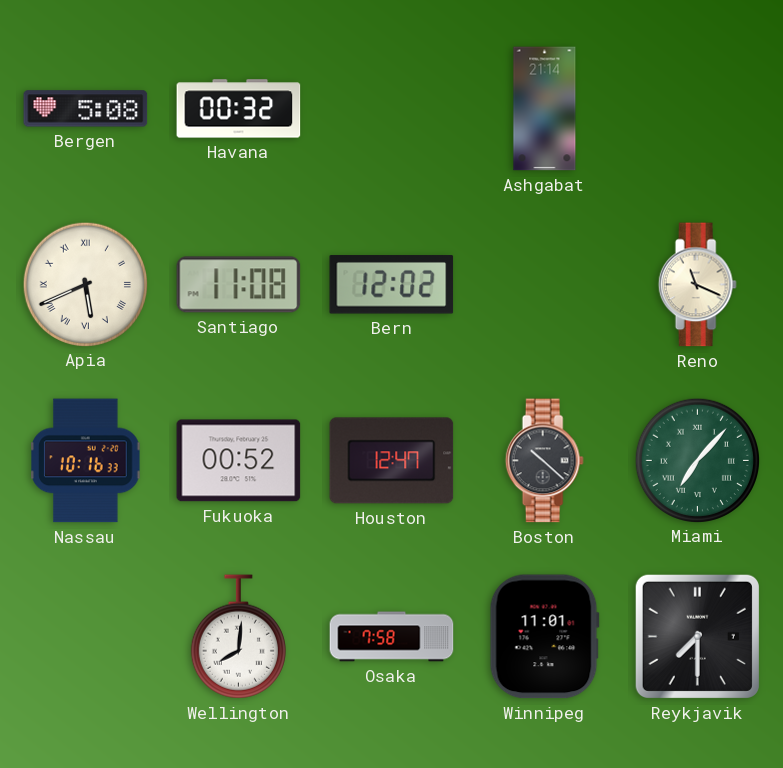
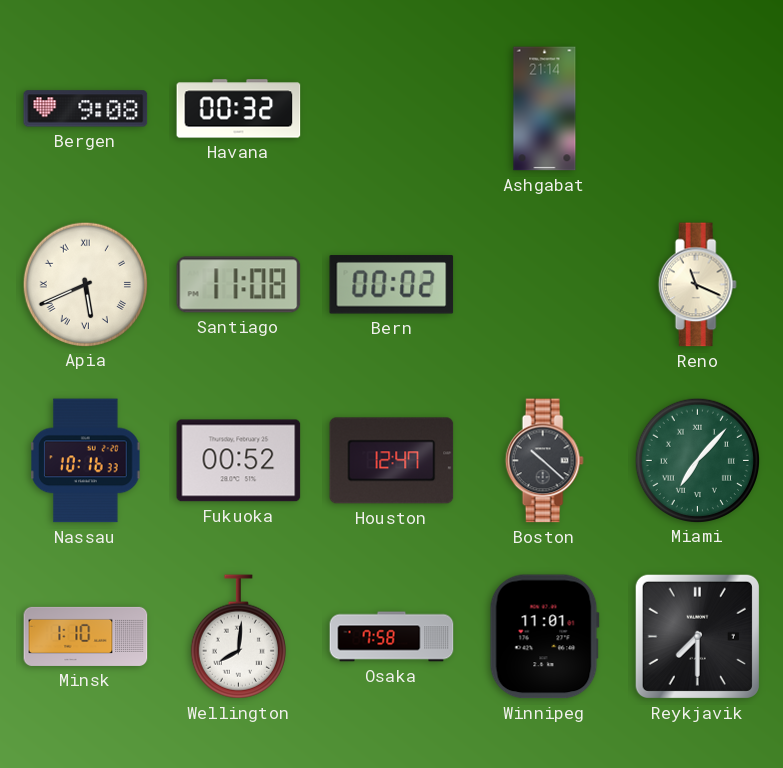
Bergen: 5:08 -> 9:08
Bern: 12:02 -> 00:02
Minsk: none -> 1:10
